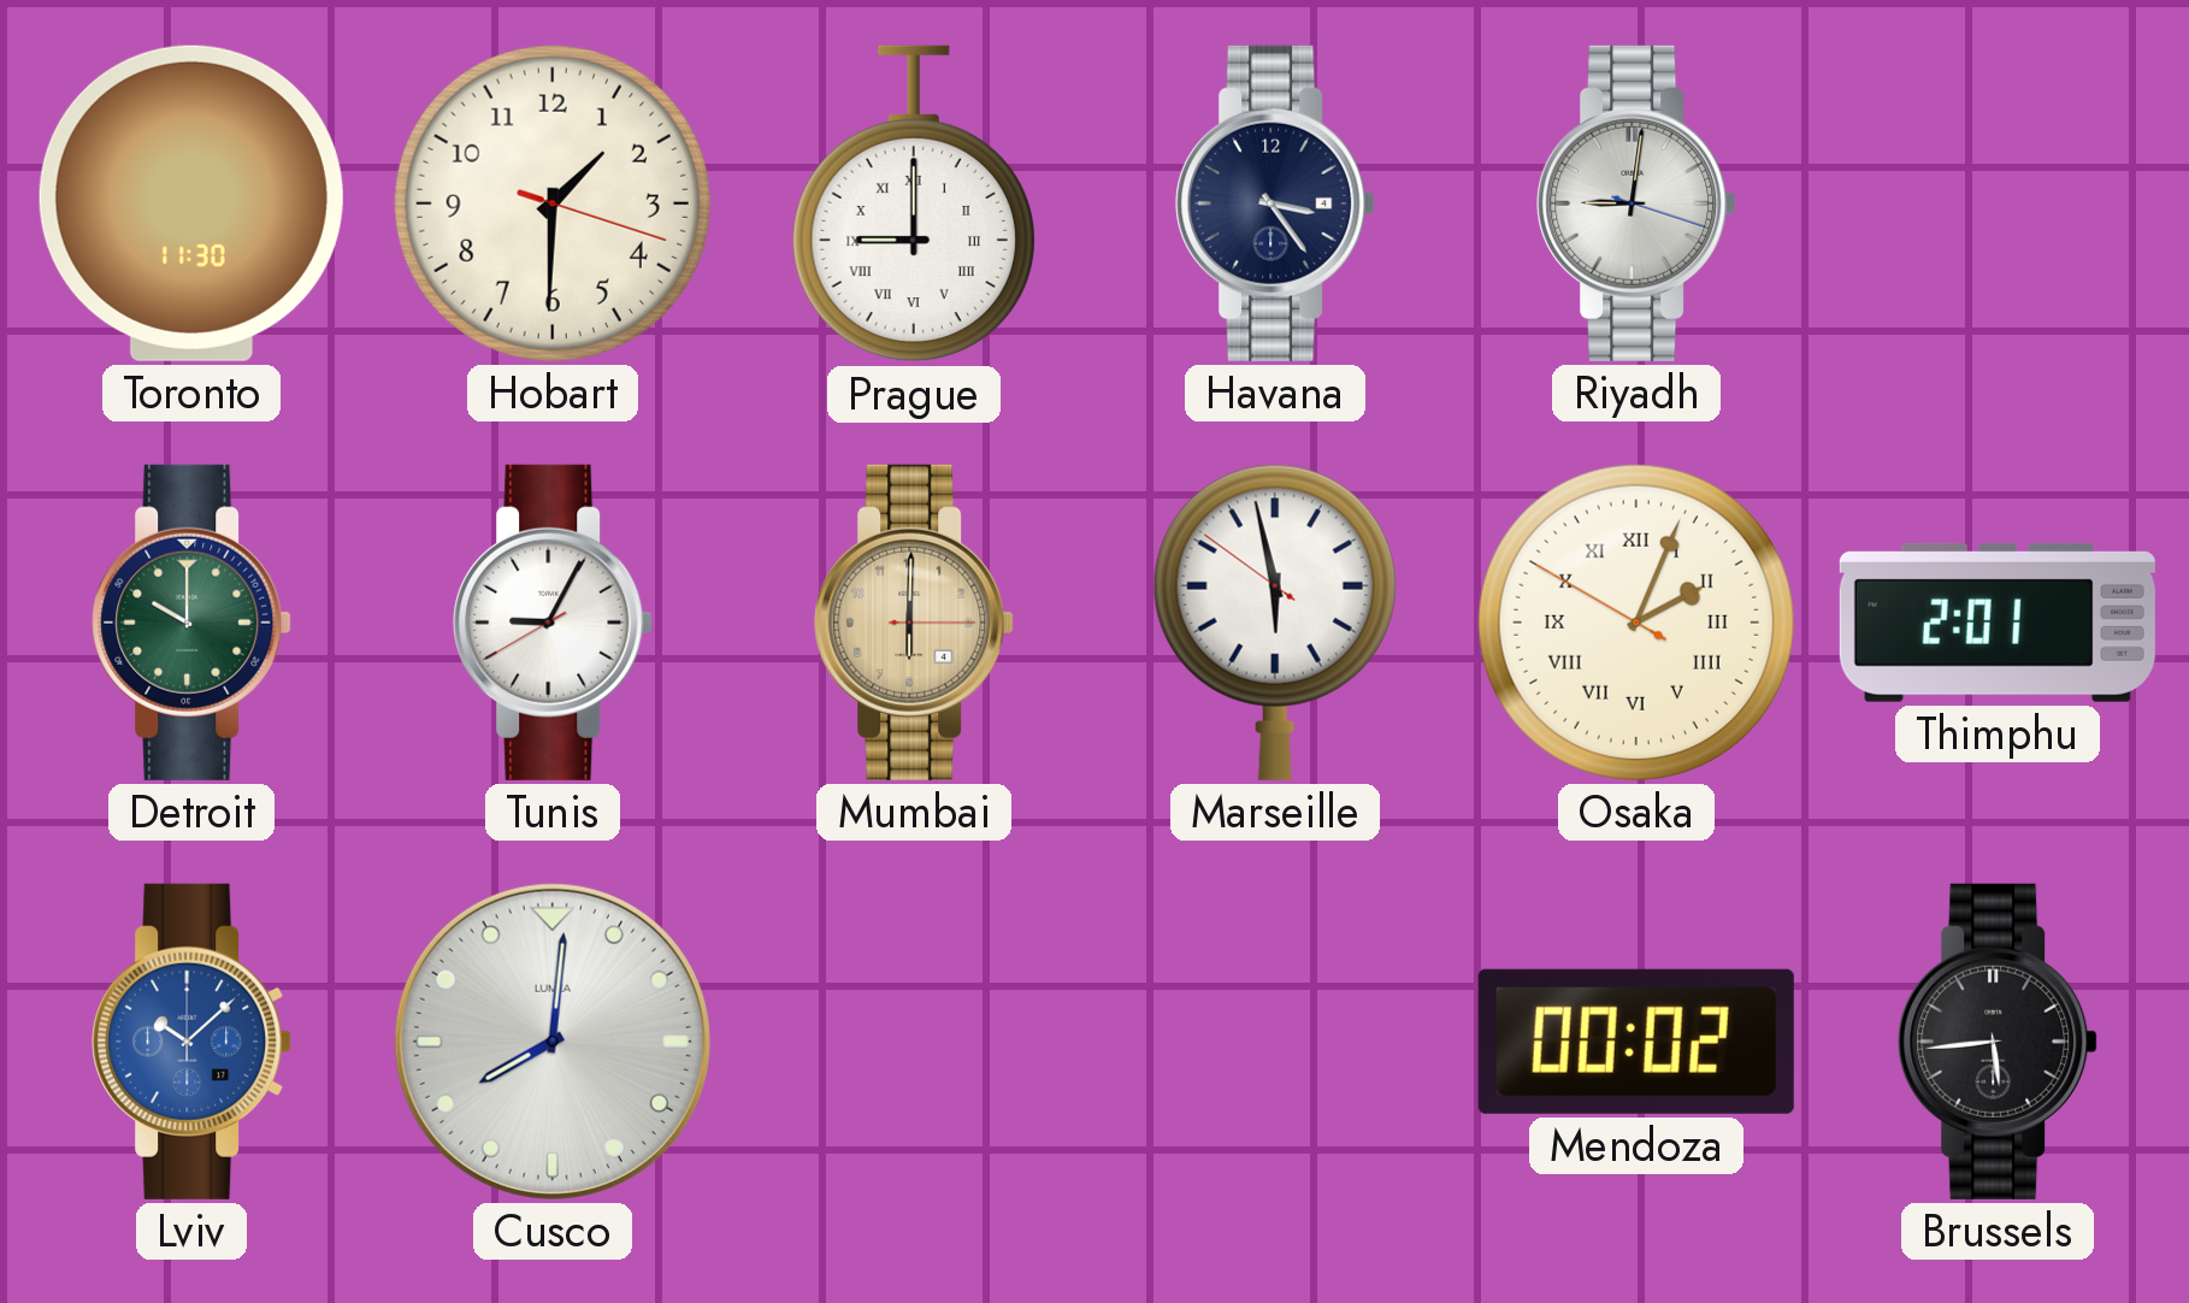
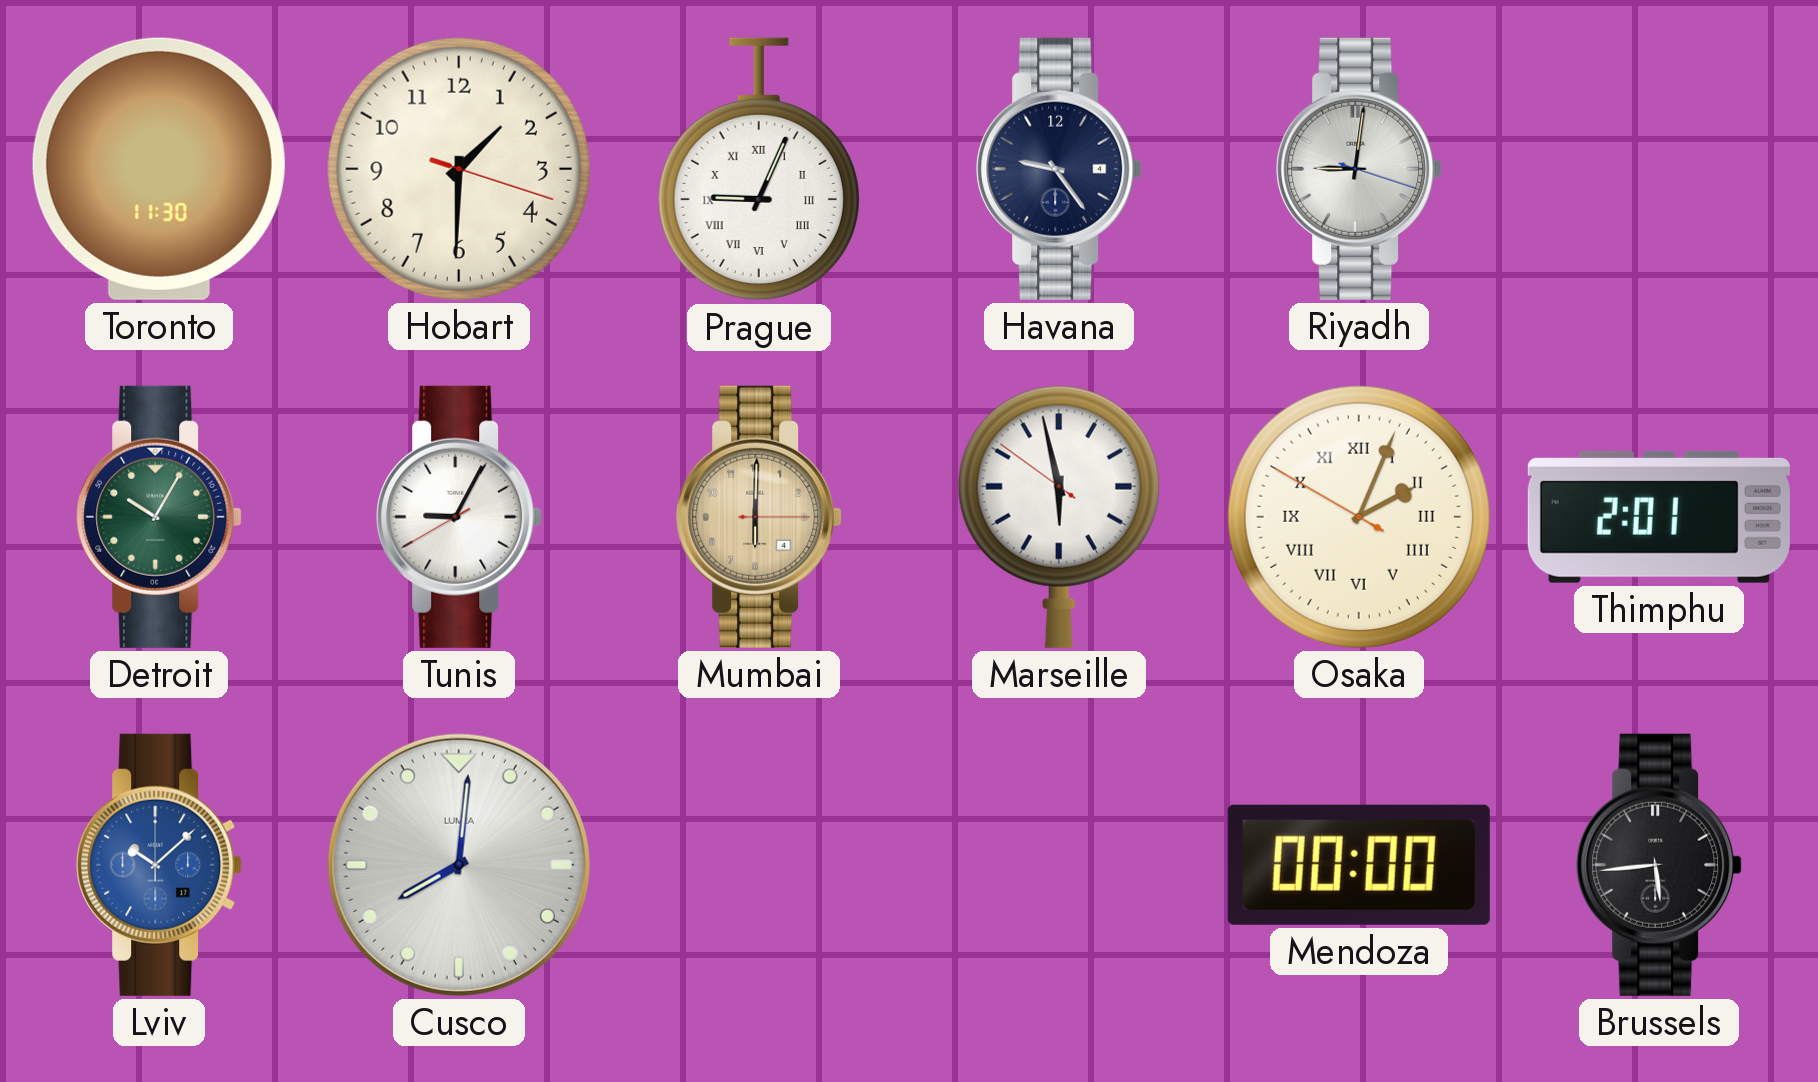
Prague: 9:00 -> 9:04
Havana: 3:24 -> 9:24
Detroit: 10:00 -> 10:05
Mendoza: 00:02 -> 00:00
